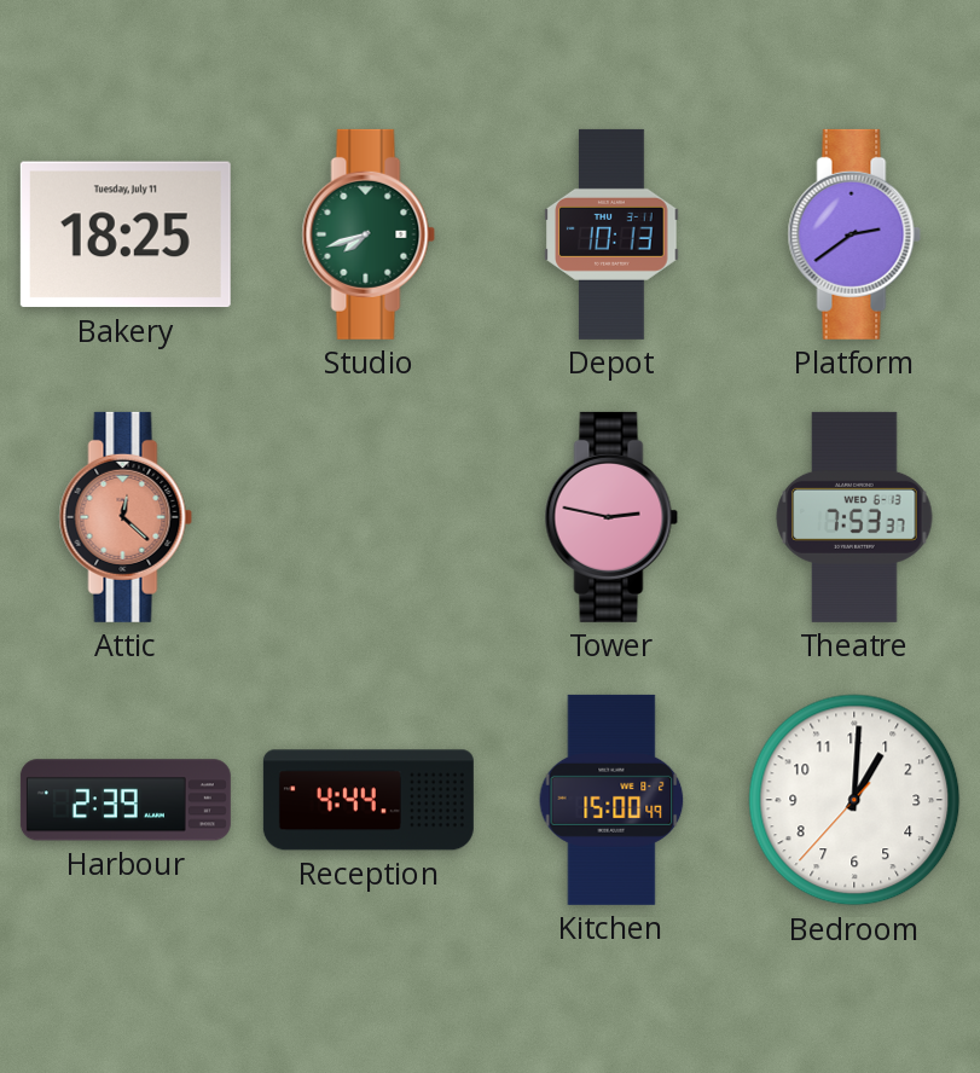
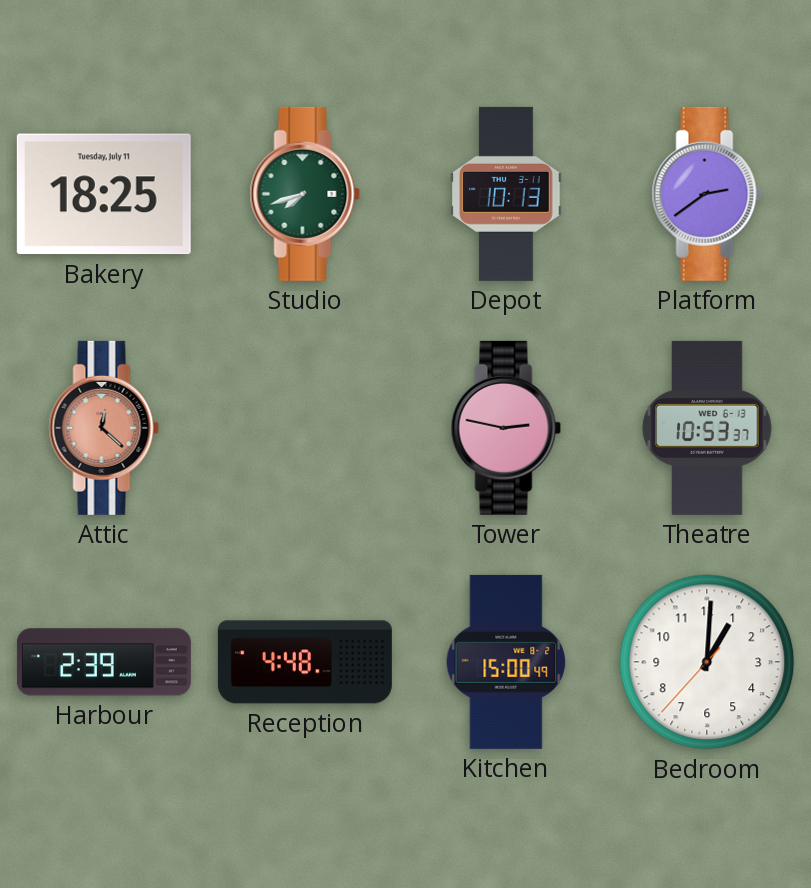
Theatre: 7:53 -> 10:53
Reception: 4:44 -> 4:48
